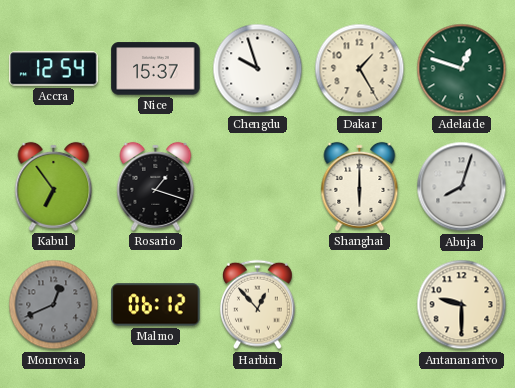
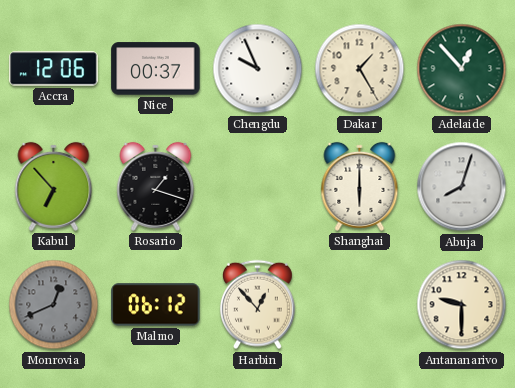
Accra: 12:54 -> 12:06
Nice: 15:37 -> 00:37
Chengdu: 9:57 -> 9:56
Adelaide: 12:48 -> 12:53
Kabul: 6:54 -> 6:53
